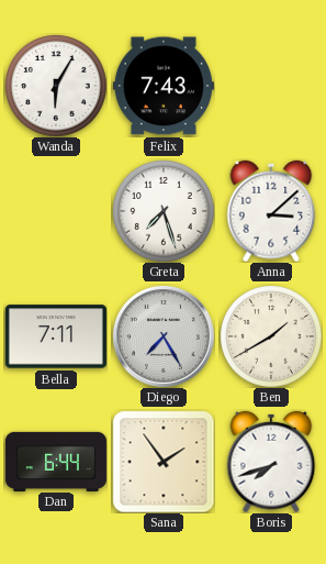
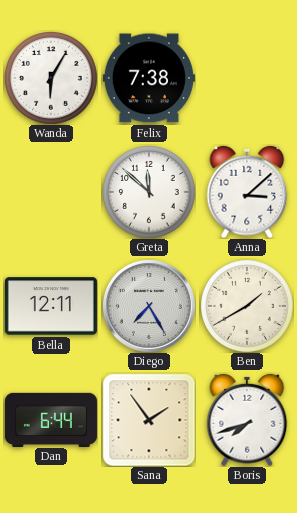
Felix: 7:43 -> 7:38
Greta: 7:27 -> 11:52
Bella: 7:11 -> 12:11
